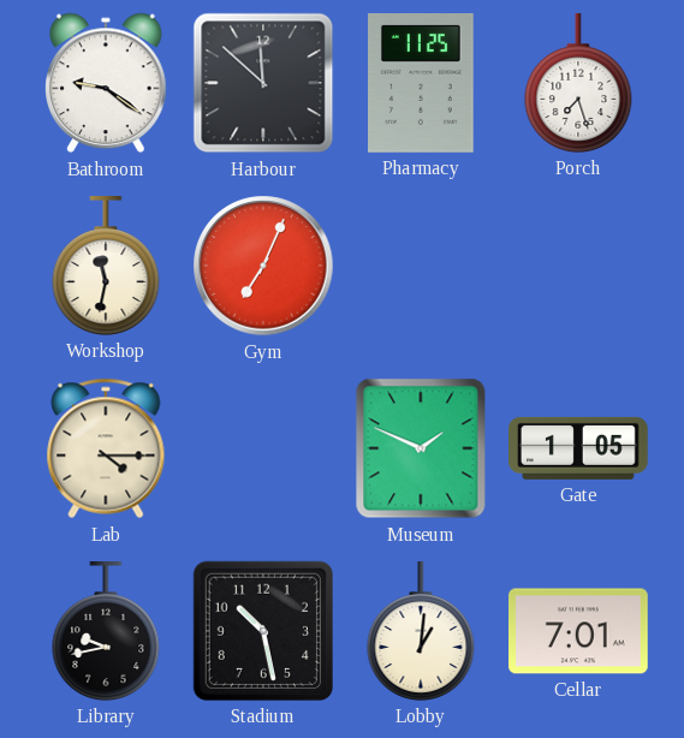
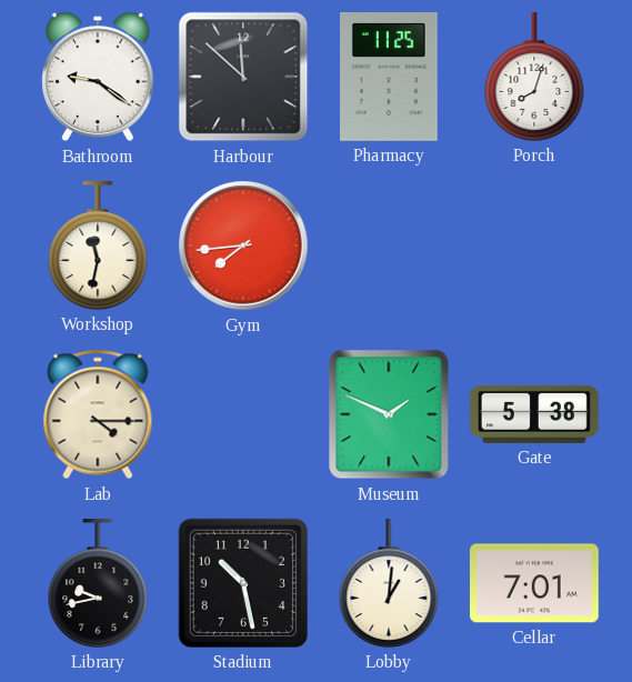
Porch: 7:27 -> 8:03
Gym: 7:04 -> 7:44
Gate: 1:05 -> 5:38
